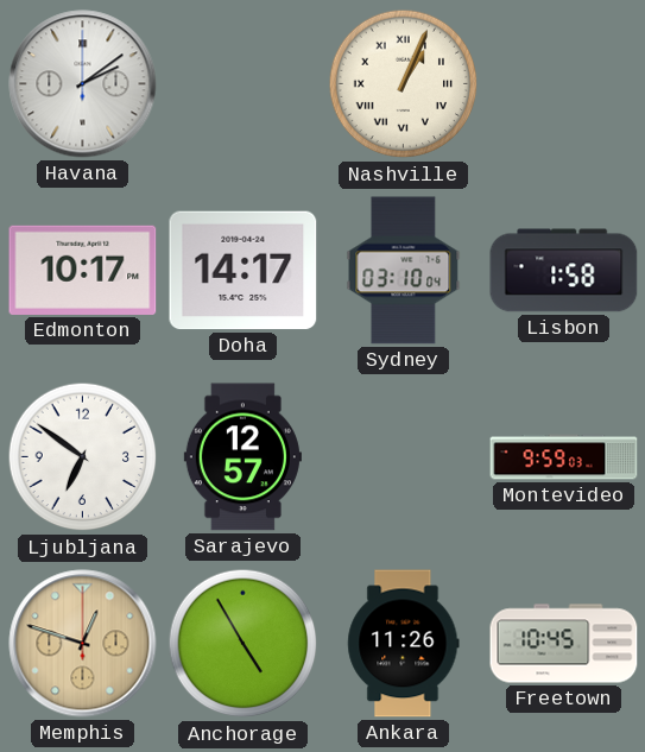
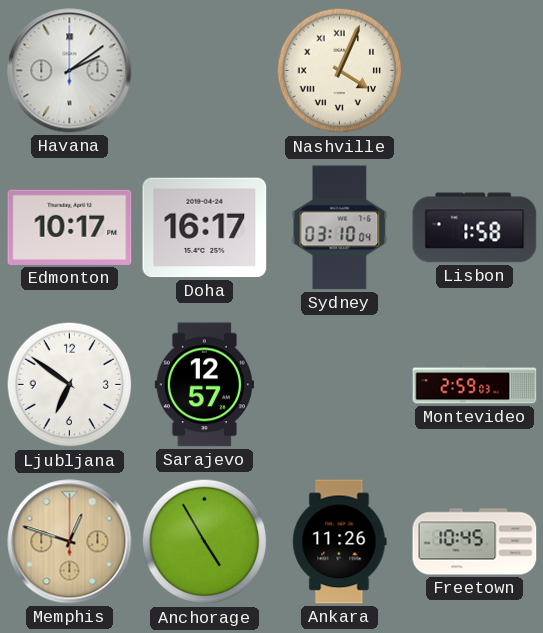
Nashville: 1:04 -> 4:04
Doha: 14:17 -> 16:17
Montevideo: 9:59 -> 2:59
